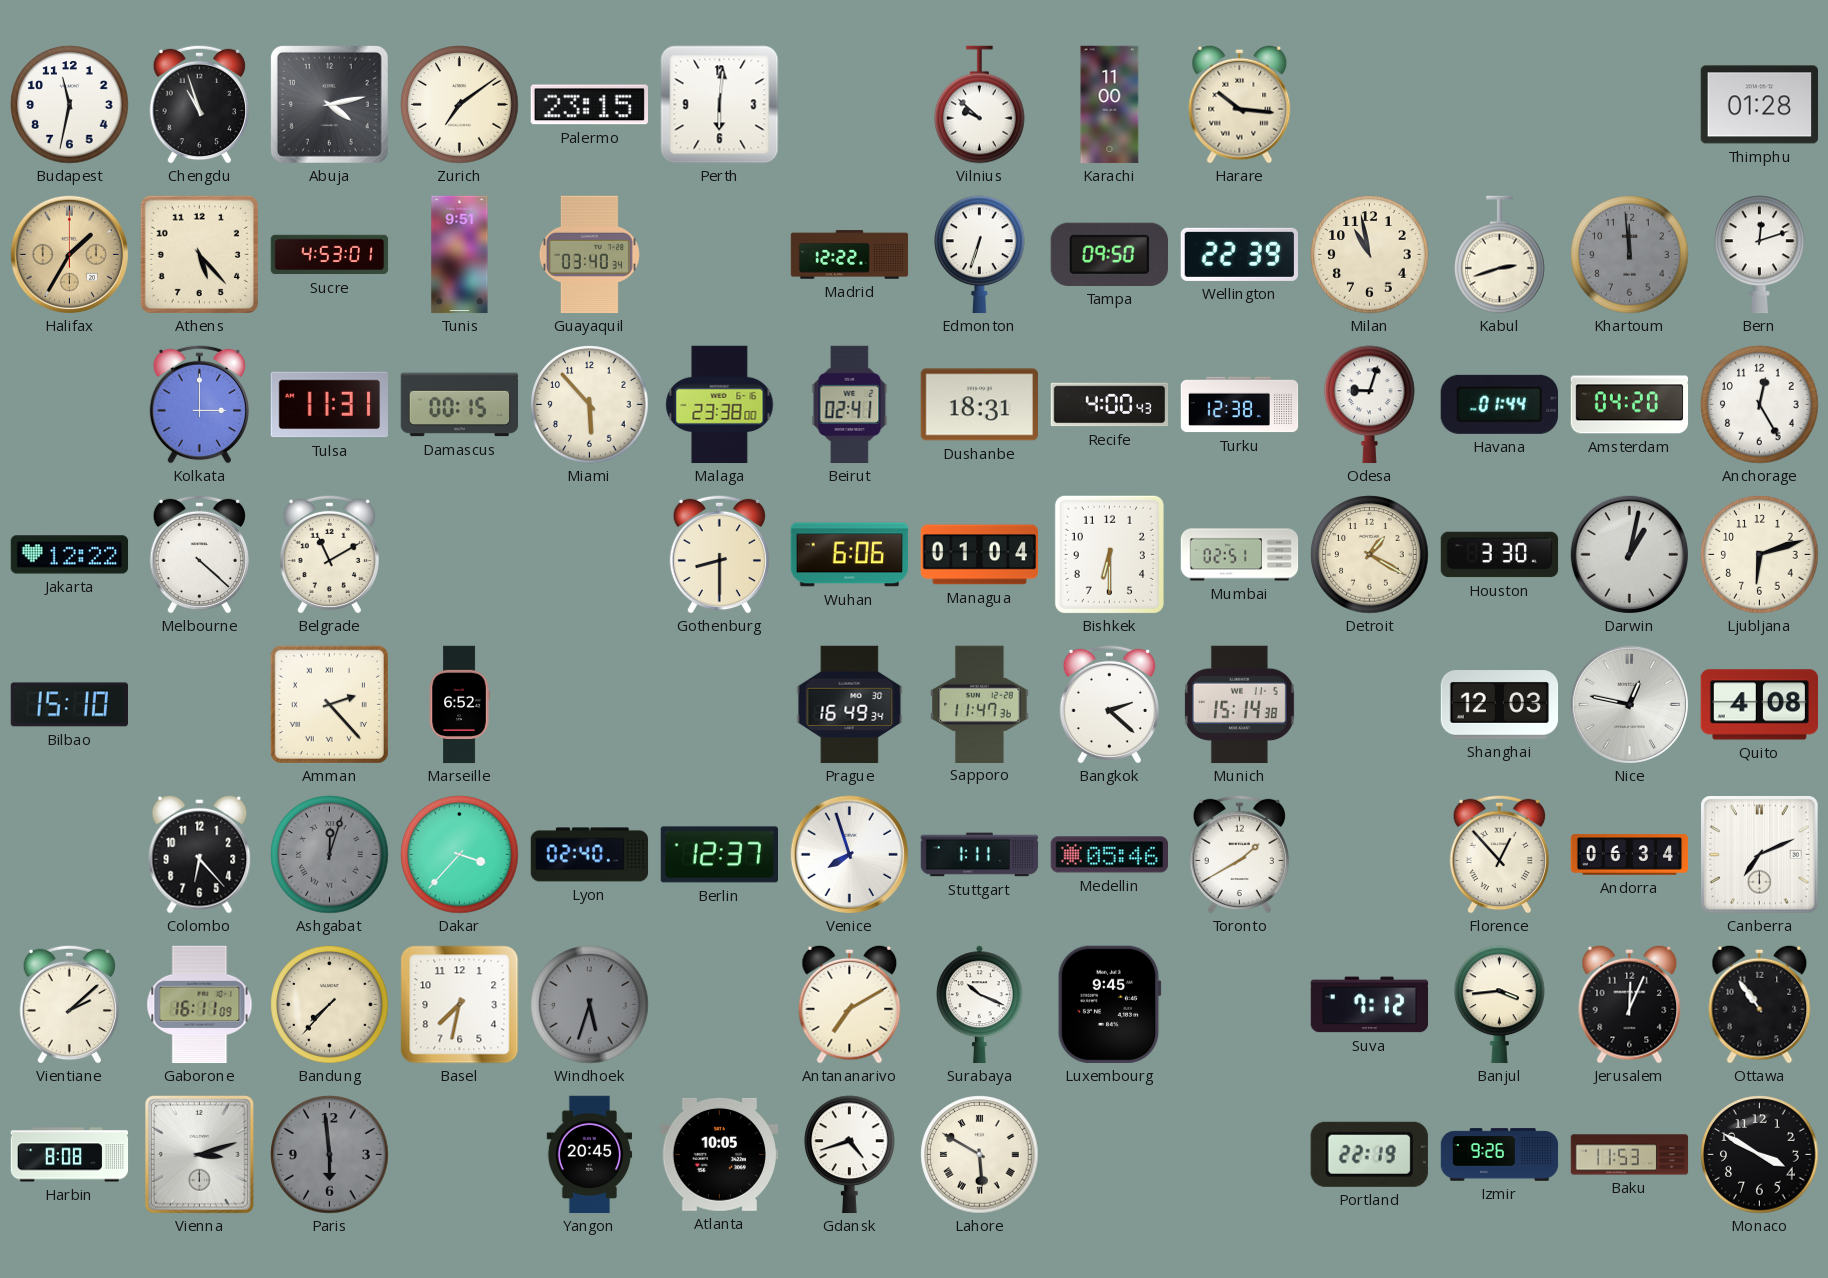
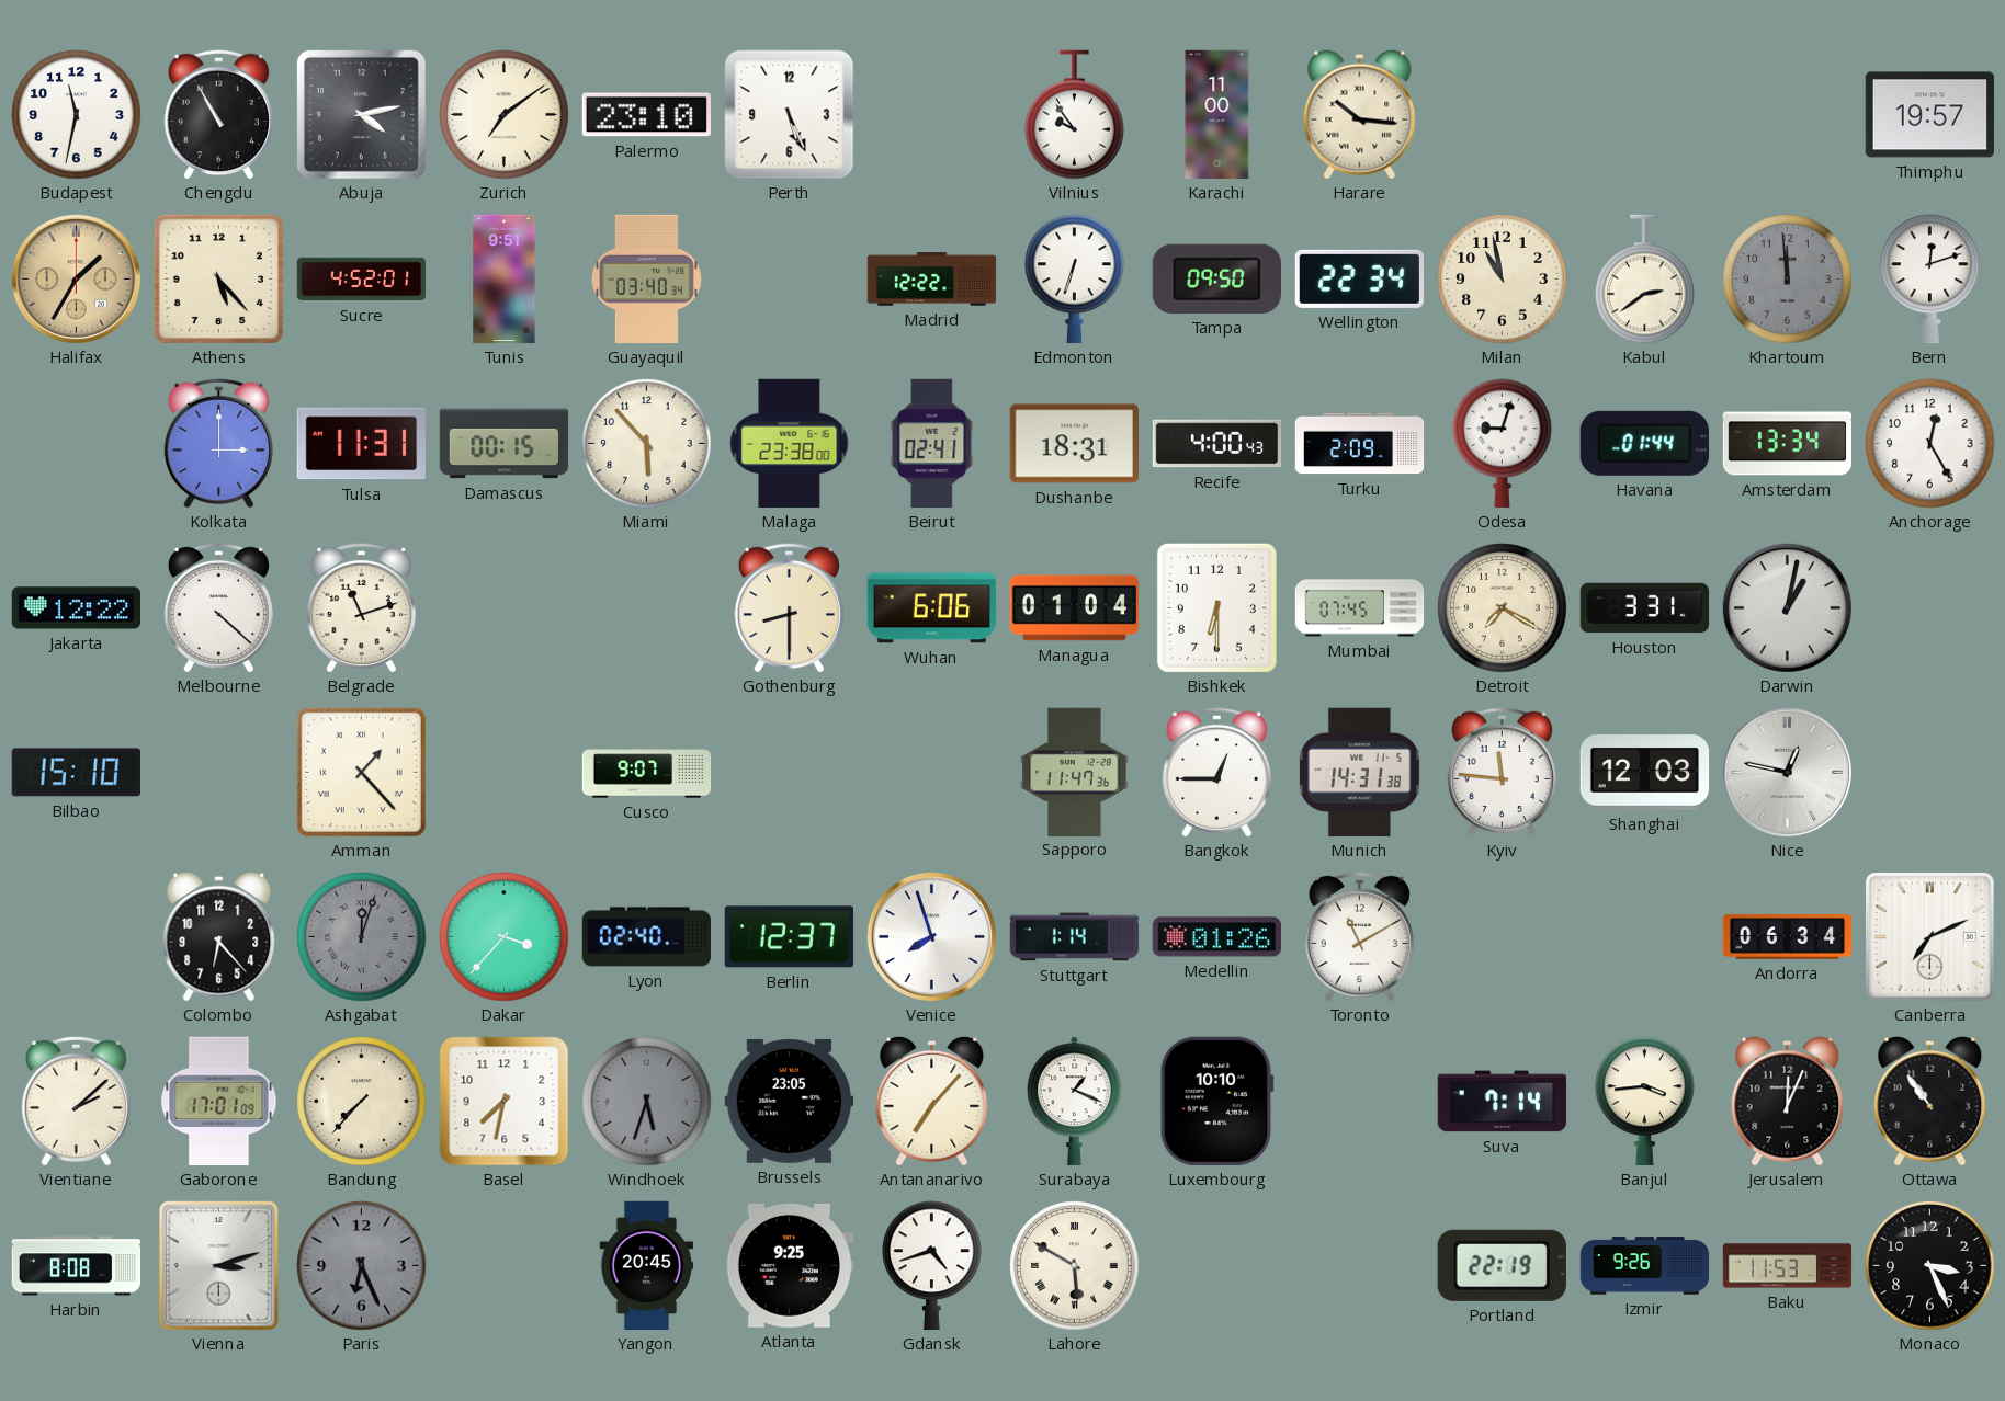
Chengdu: 10:57 -> 10:55
Palermo: 23:15 -> 23:10
Perth: 6:01 -> 5:26
Vilnius: 9:52 -> 9:54
Thimphu: 01:28 -> 19:57
Sucre: 4:53 -> 4:52
Wellington: 22:39 -> 22:34
Kabul: 2:42 -> 2:39
Turku: 12:38 -> 2:09
Amsterdam: 04:20 -> 13:34
Belgrade: 11:10 -> 11:12
Mumbai: 02:51 -> 07:45
Detroit: 1:20 -> 7:20
Houston: 3:30 -> 3:31
Ljubljana: 6:12 -> none
Amman: 2:23 -> 1:23
Marseille: 6:52 -> none
Cusco: none -> 9:07
Prague: 16:49 -> none
Bangkok: 2:22 -> 12:45
Munich: 15:14 -> 14:31
Kyiv: none -> 11:46
Quito: 4:08 -> none
Stuttgart: 1:11 -> 1:14
Medellin: 05:46 -> 01:26
Toronto: 1:40 -> 11:10
Florence: 12:53 -> none
Gaborone: 16:11 -> 17:01
Brussels: none -> 23:05
Antananarivo: 7:10 -> 7:07
Surabaya: 10:19 -> 1:19
Luxembourg: 9:45 -> 10:10
Suva: 7:12 -> 7:14
Paris: 5:59 -> 6:26
Atlanta: 10:05 -> 9:25
Monaco: 3:50 -> 3:26
